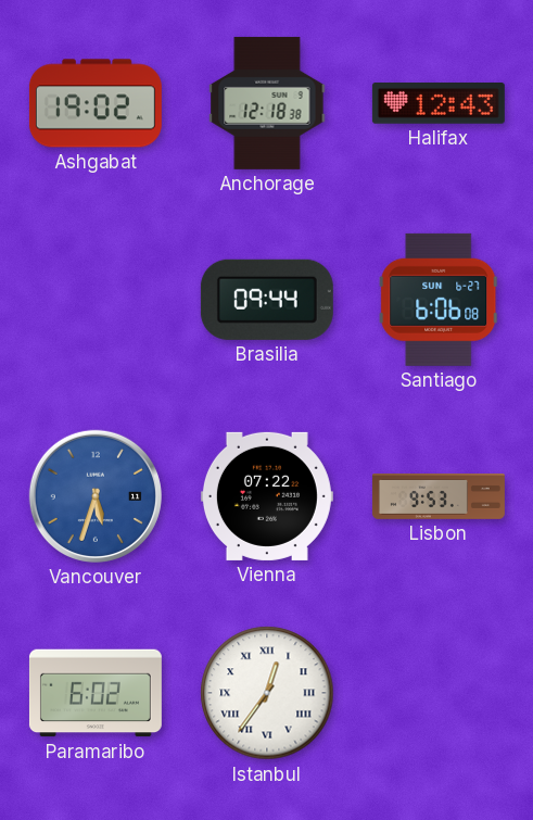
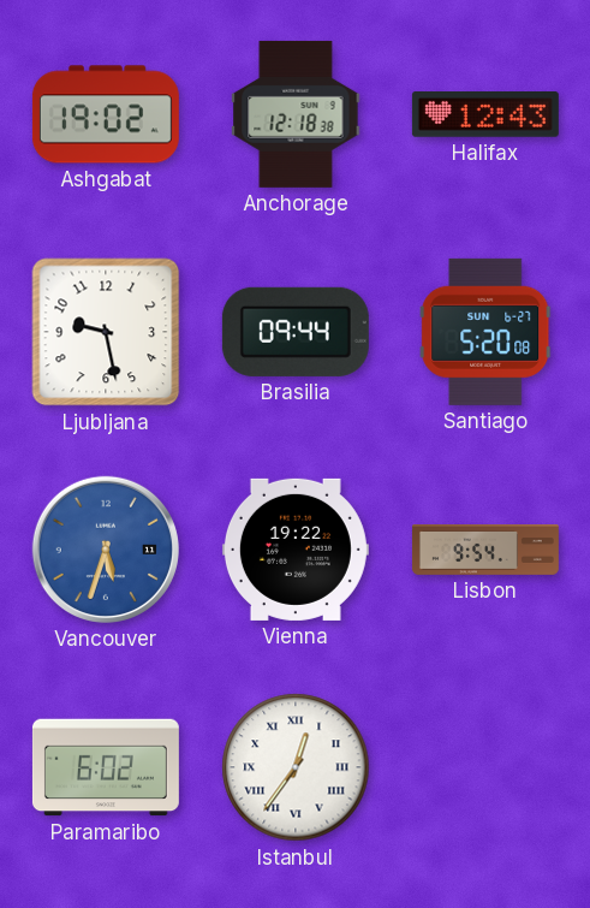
Ljubljana: none -> 9:28
Santiago: 6:06 -> 5:20
Vienna: 07:22 -> 19:22
Lisbon: 9:53 -> 9:54
